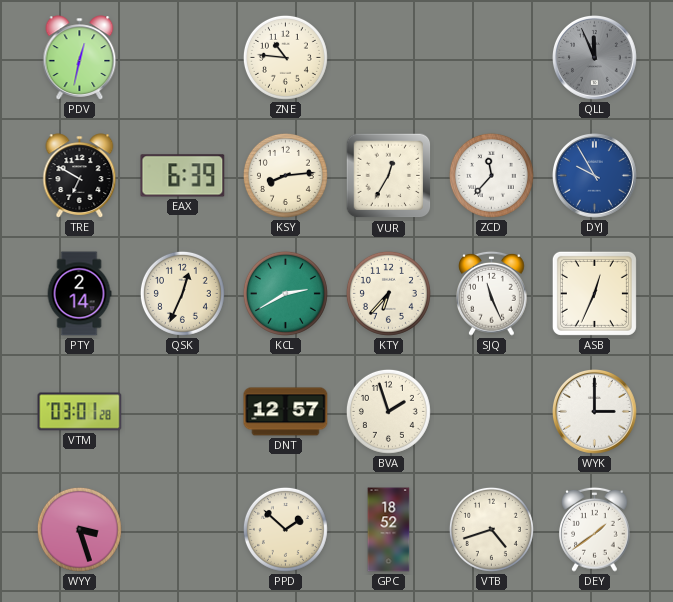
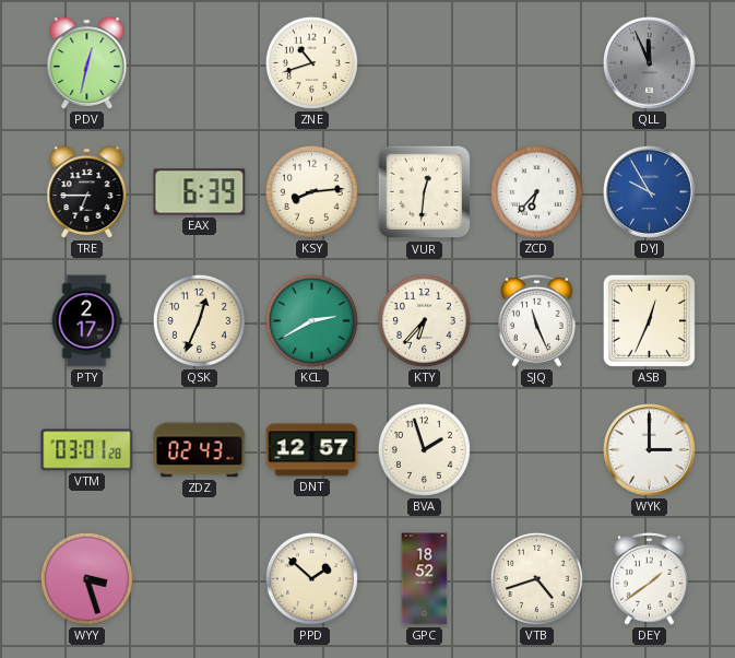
ZNE: 10:46 -> 10:42
TRE: 6:50 -> 6:45
VUR: 12:35 -> 12:31
ZCD: 11:37 -> 6:37
PTY: 2:14 -> 2:17
ZDZ: none -> 02:43
